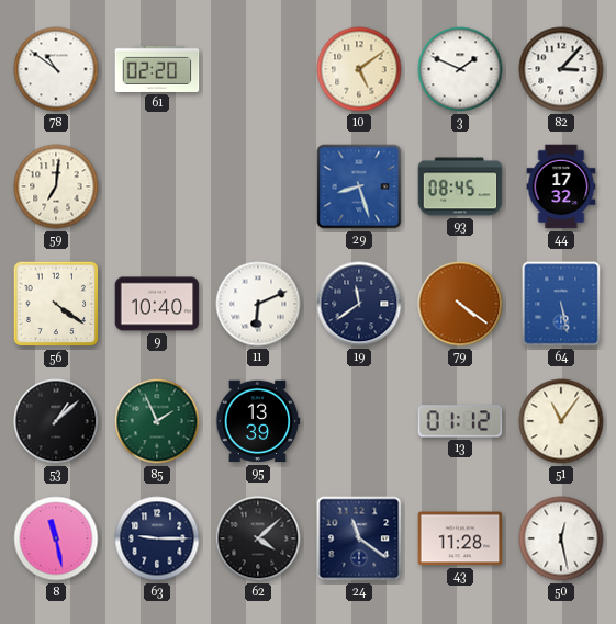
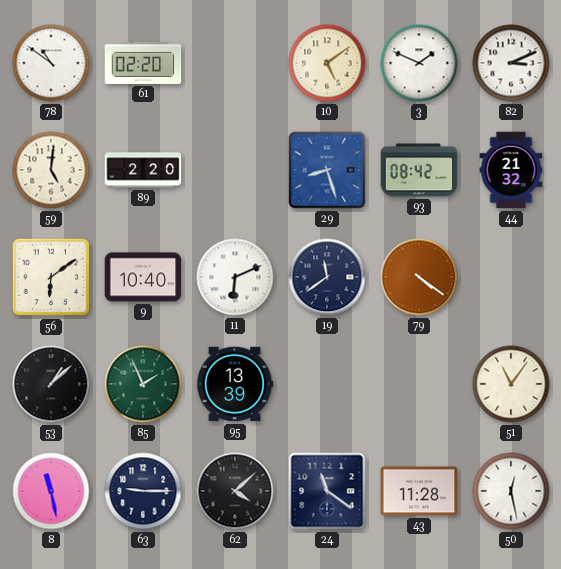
82: 3:07 -> 3:11
59: 7:01 -> 5:01
89: none -> 2:20
93: 08:45 -> 08:42
44: 17:32 -> 21:32
56: 4:21 -> 6:09
64: 5:28 -> none
13: 01:12 -> none
